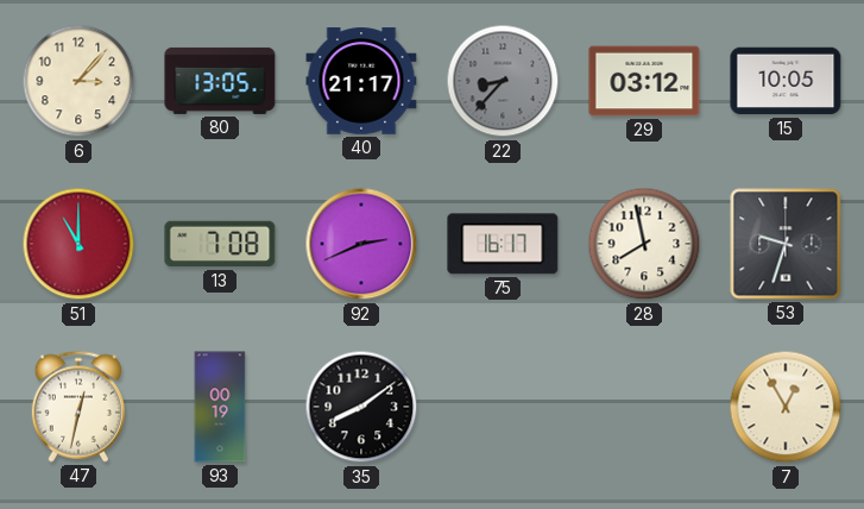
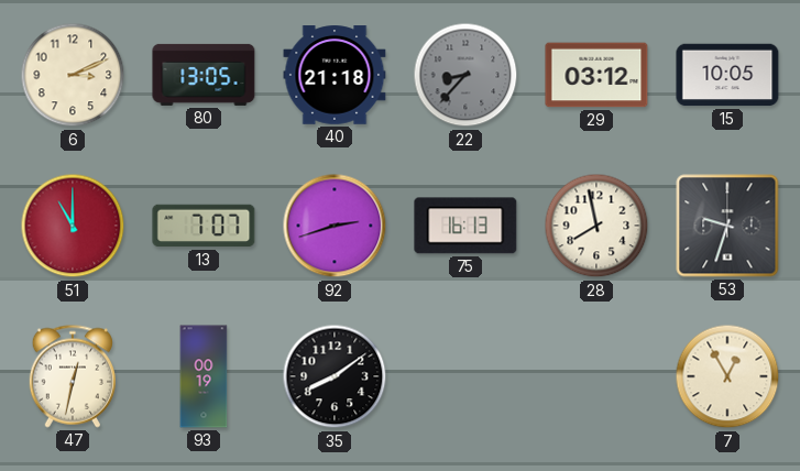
6: 3:07 -> 3:11
40: 21:17 -> 21:18
13: 7:08 -> 7:07
92: 2:41 -> 2:42
75: 16:17 -> 16:13
